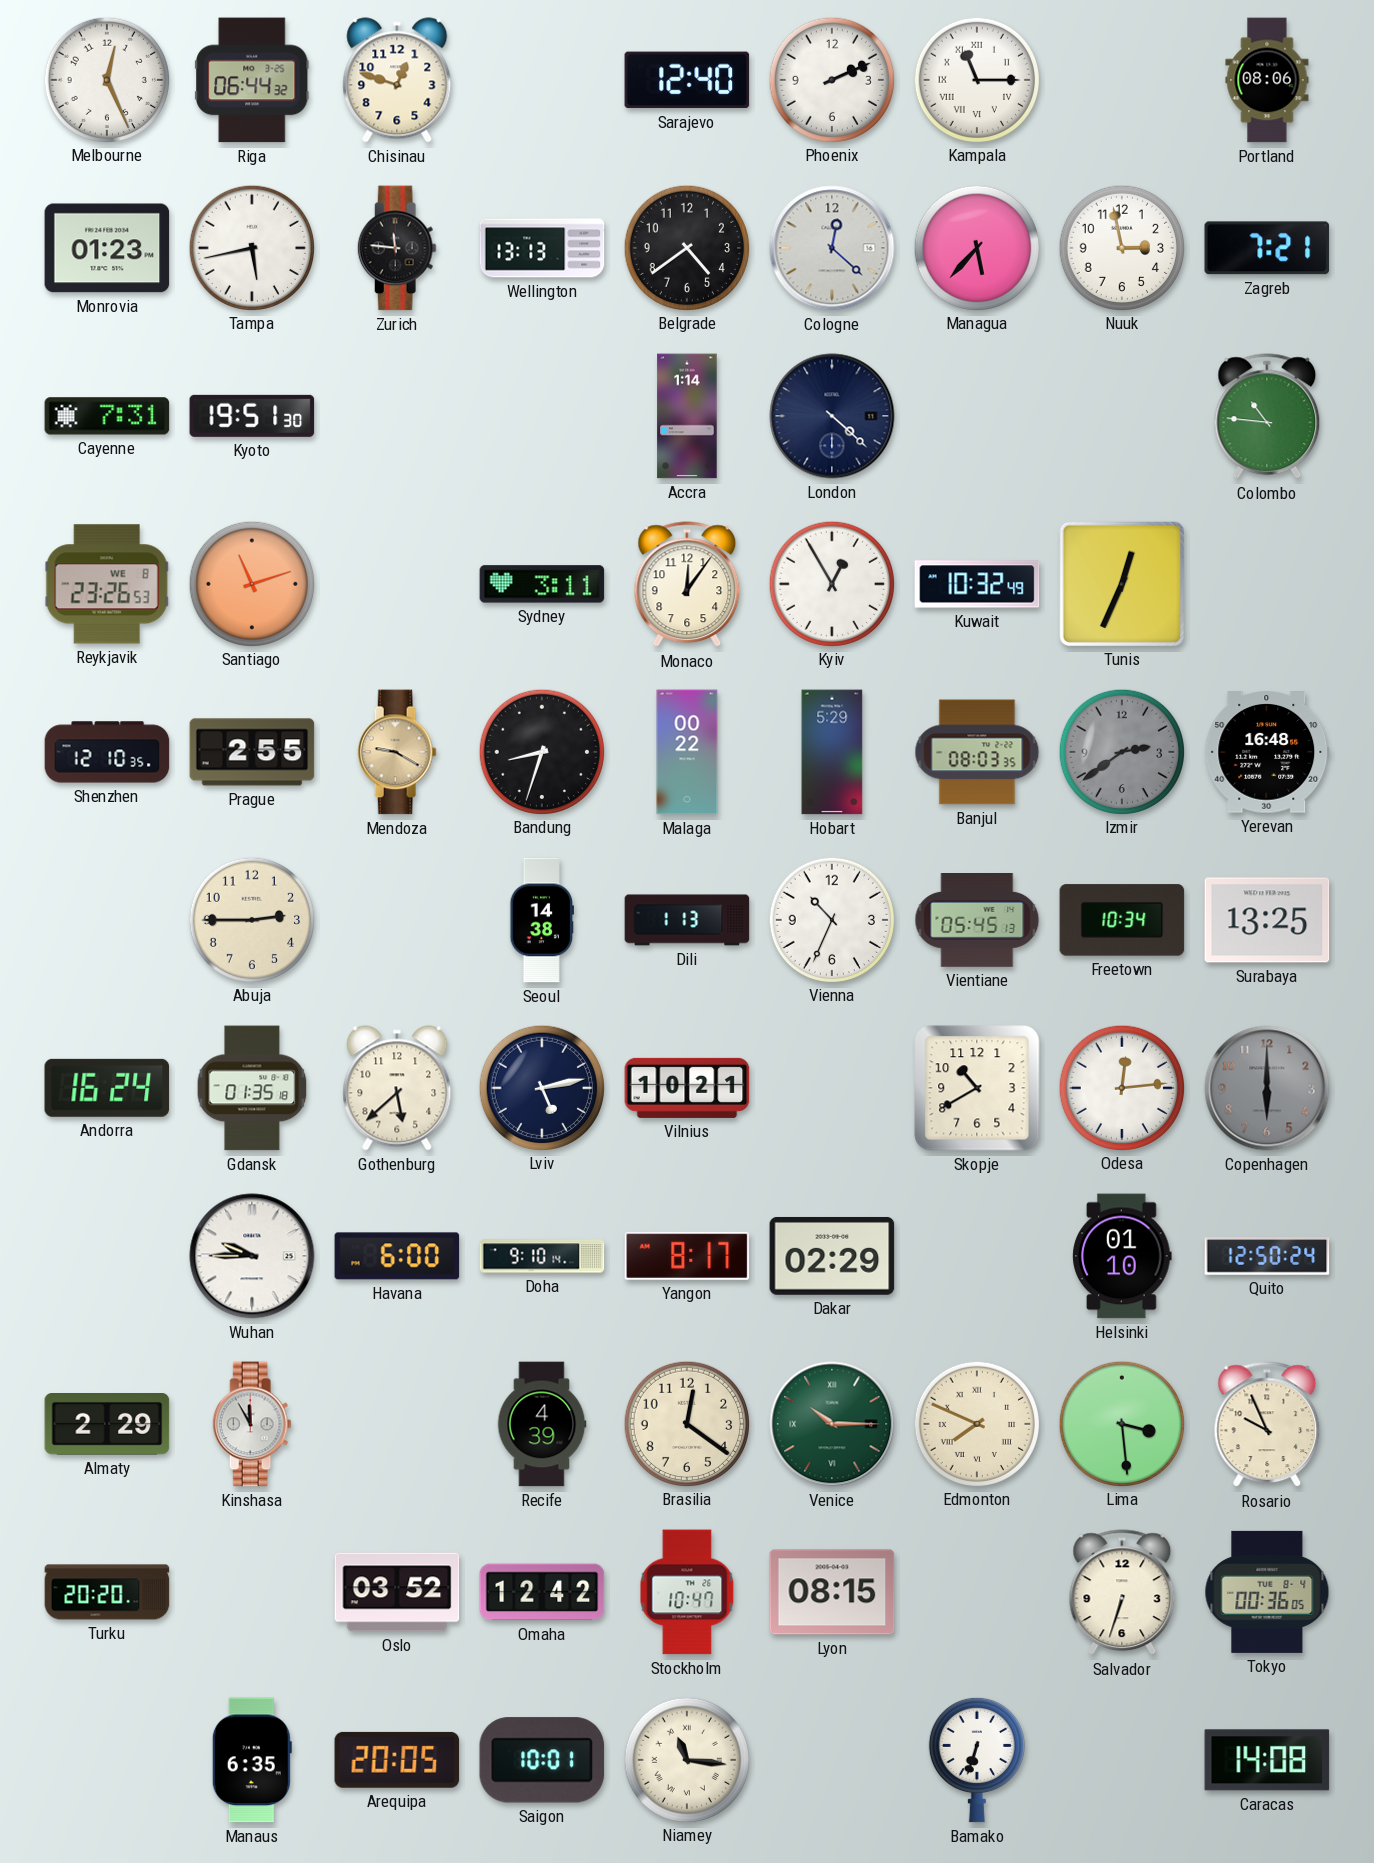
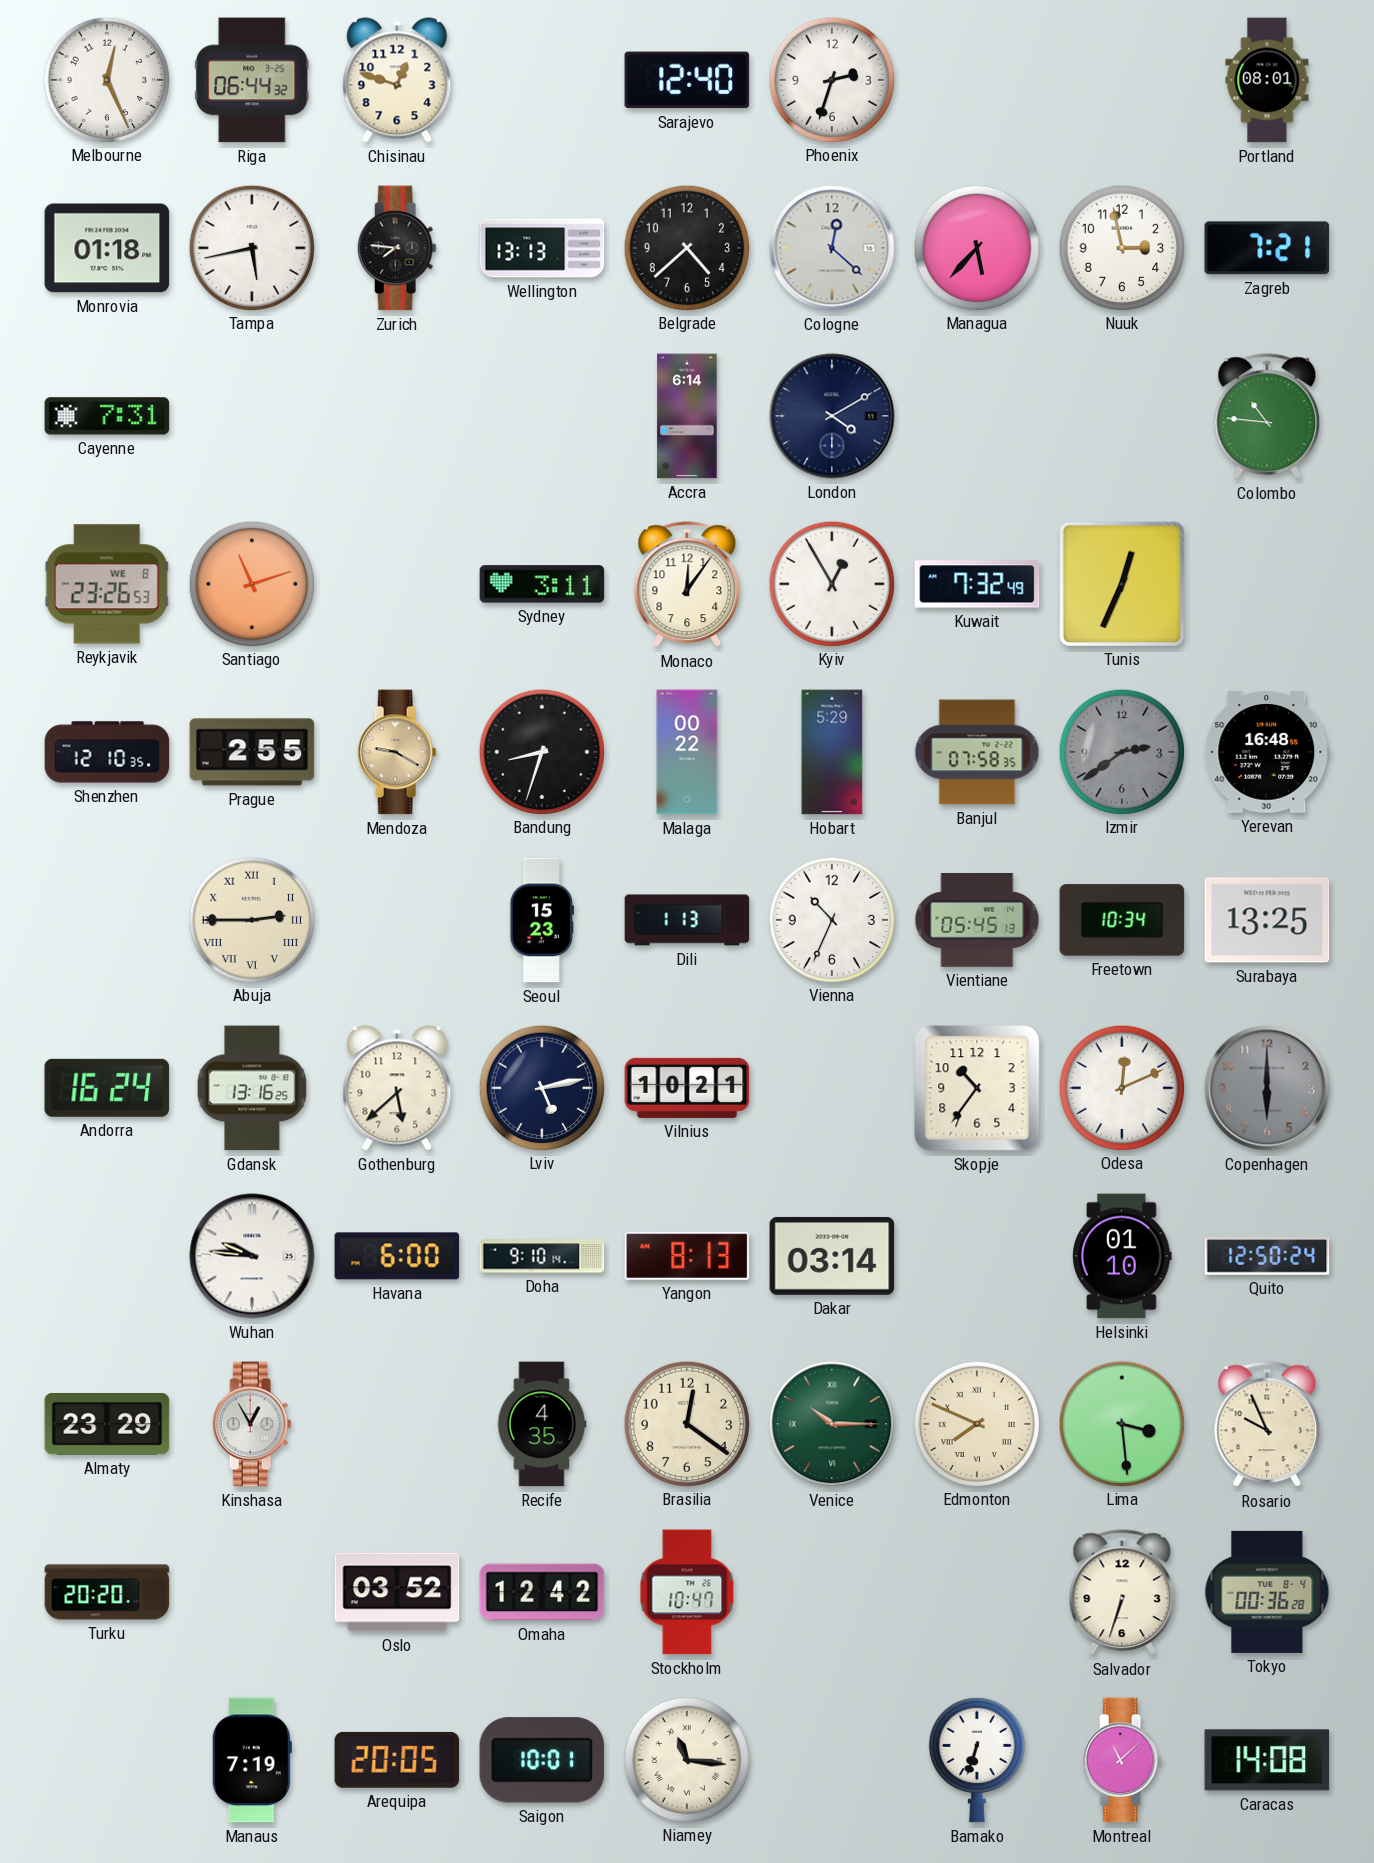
Phoenix: 2:11 -> 2:33
Kampala: 11:15 -> none
Portland: 08:06 -> 08:01
Monrovia: 01:23 -> 01:18
Zurich: 11:46 -> 7:46
Belgrade: 4:39 -> 4:38
Kyoto: 19:51 -> none
Accra: 1:14 -> 6:14
London: 4:22 -> 4:10
Kuwait: 10:32 -> 7:32
Banjul: 08:03 -> 07:58
Abuja numerals: Arabic -> Roman
Seoul: 14:38 -> 15:23
Gdansk: 01:35 -> 13:16
Skopje: 10:40 -> 10:36
Odesa: 12:14 -> 12:11
Wuhan: 9:45 -> 9:46
Yangon: 8:17 -> 8:13
Dakar: 02:29 -> 03:14
Almaty: 2:29 -> 23:29
Kinshasa: 11:55 -> 12:55
Recife: 4:39 -> 4:35
Lyon: 08:15 -> none
Tokyo: 00:36:05 -> 00:36:28
Manaus: 6:35 -> 7:19
Montreal: none -> 11:08
